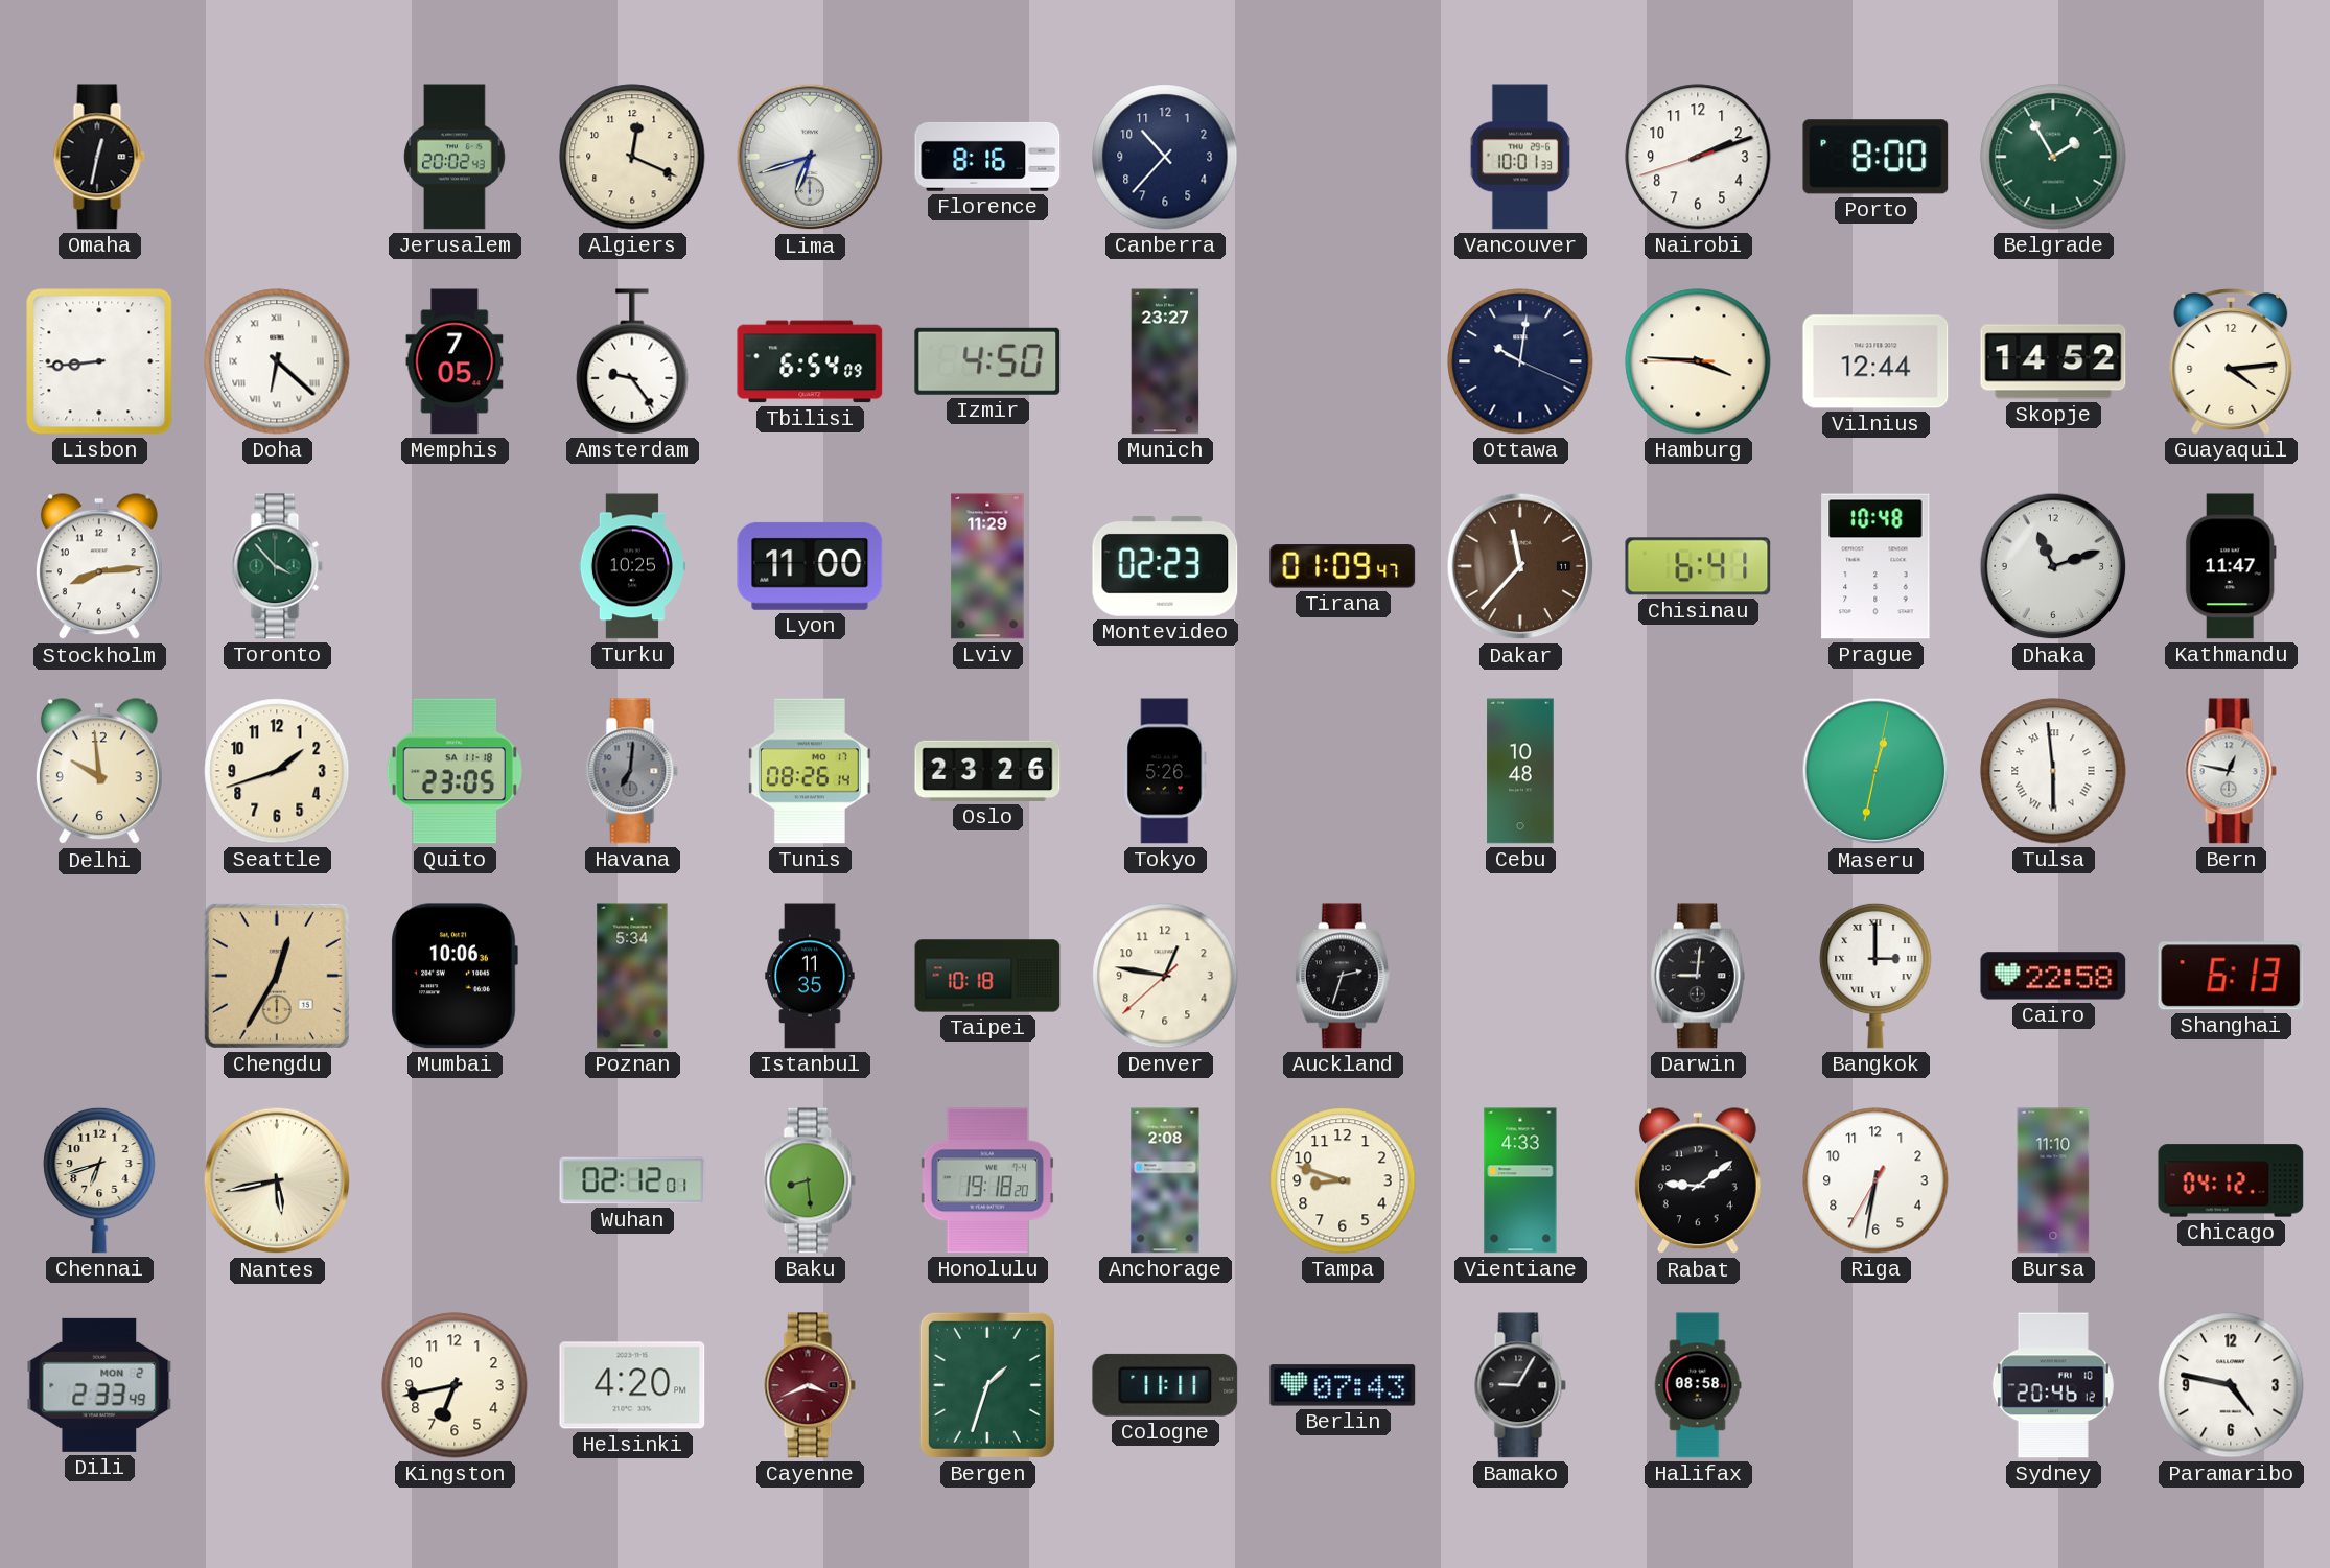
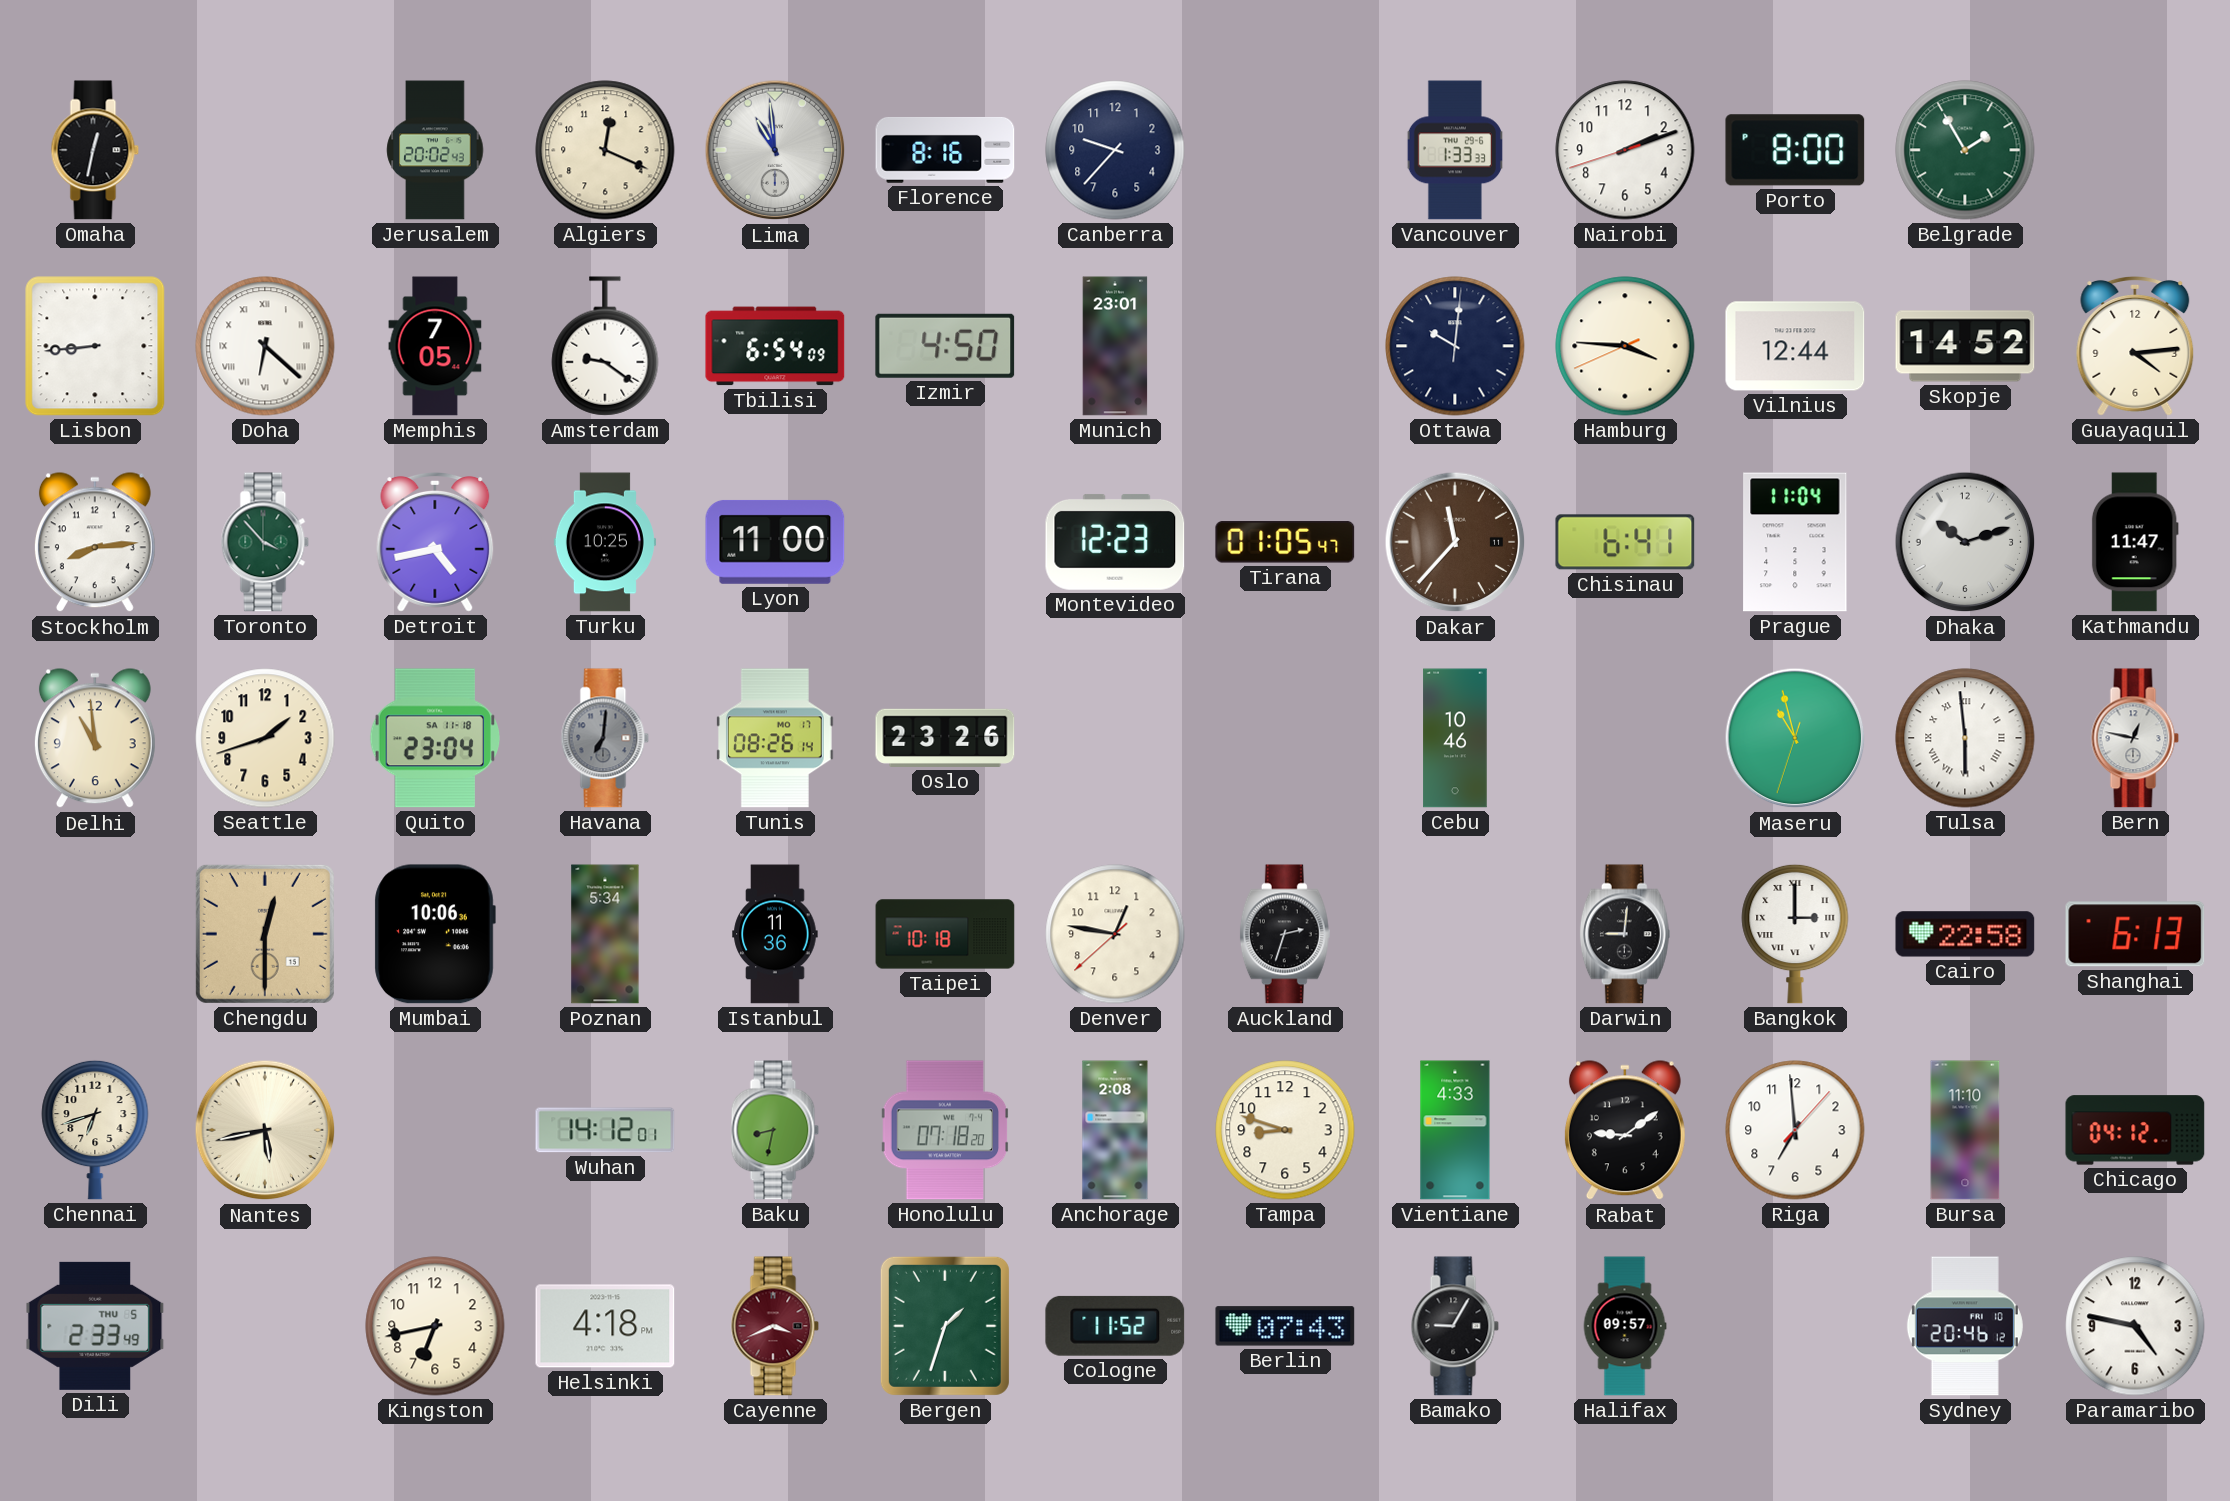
Lima: 6:42 -> 10:59
Canberra: 10:37 -> 9:37
Vancouver: 10:01 -> 1:33
Amsterdam: 9:24 -> 9:21
Munich: 23:27 -> 23:01
Ottawa: 10:01:19 -> 10:01:01
Hamburg: 3:45:45 -> 3:45:41
Detroit: none -> 4:43
Lviv: 11:29 -> none
Montevideo: 02:23 -> 12:23
Tirana: 01:09 -> 01:05
Prague: 10:48 -> 11:04
Dhaka: 11:12 -> 10:12
Delhi: 9:59 -> 10:59
Quito: 23:05 -> 23:04
Tokyo: 5:26 -> none
Cebu: 10:48 -> 10:46
Maseru: 12:32 -> 10:57
Chengdu: 12:35 -> 12:30
Istanbul: 11:35 -> 11:36
Wuhan: 02:12 -> 14:12
Baku: 8:29 -> 8:32
Honolulu: 19:18 -> 07:18
Riga: 6:31 -> 6:59
Dili date: MON 2 -> THU 5
Helsinki: 4:20 -> 4:18
Cologne: 11:11 -> 11:52
Halifax: 08:58 -> 09:57
